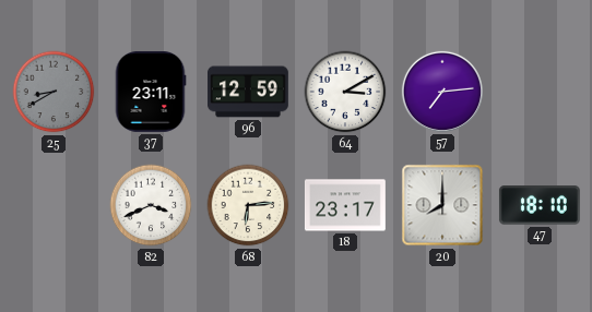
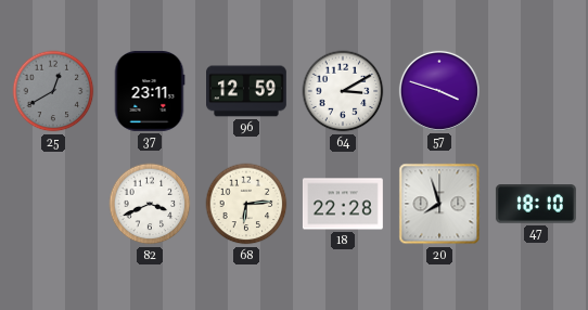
25: 8:40 -> 12:40
57: 7:14 -> 3:48
18: 23:17 -> 22:28
20: 8:00 -> 7:57
